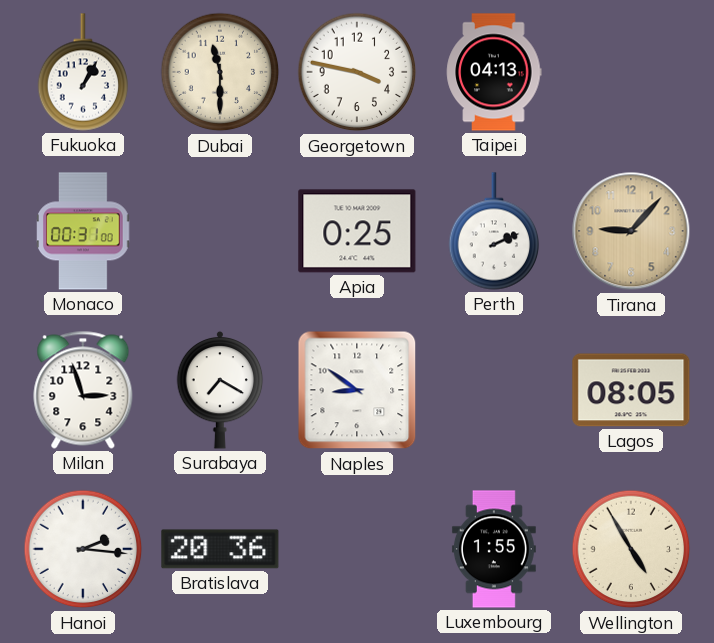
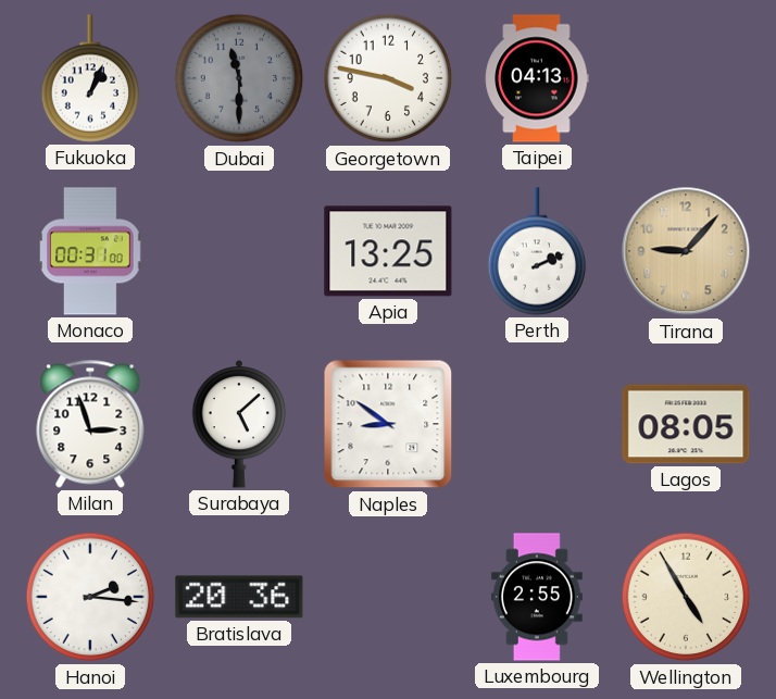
Fukuoka: 1:05 -> 1:04
Dubai dial: cream -> grey
Apia: 0:25 -> 13:25
Surabaya: 7:20 -> 5:08
Luxembourg: 1:55 -> 2:55
